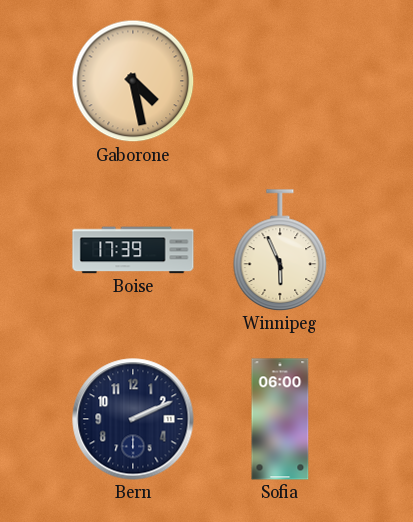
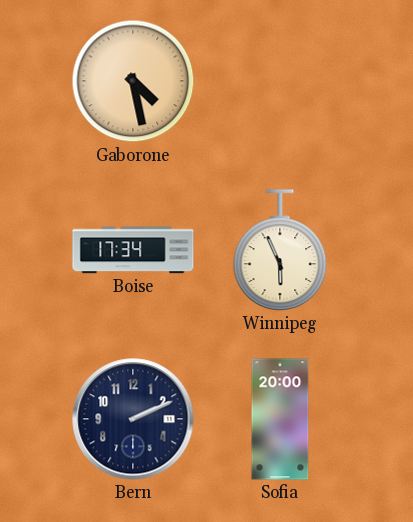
Boise: 17:39 -> 17:34
Sofia: 06:00 -> 20:00
